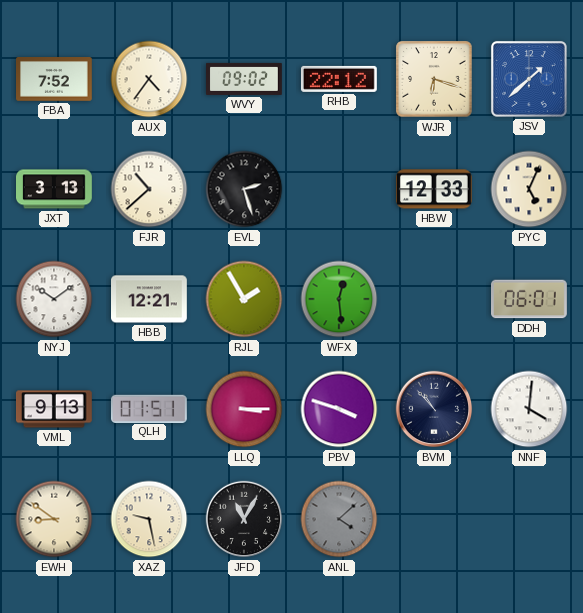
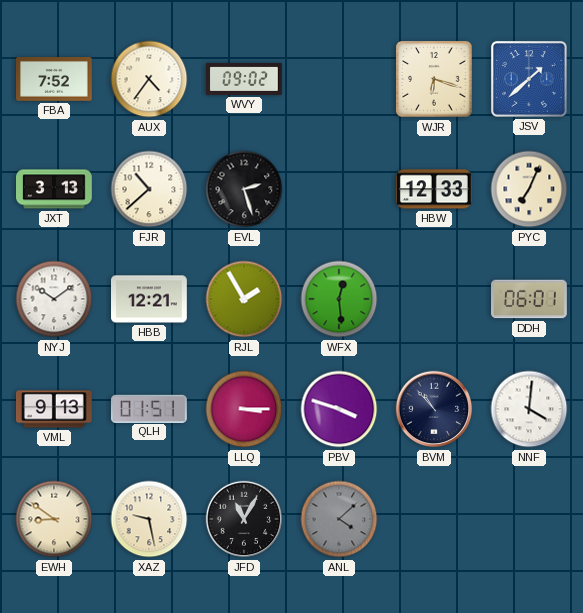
RHB: 22:12 -> none
PYC: 5:04 -> 7:04
